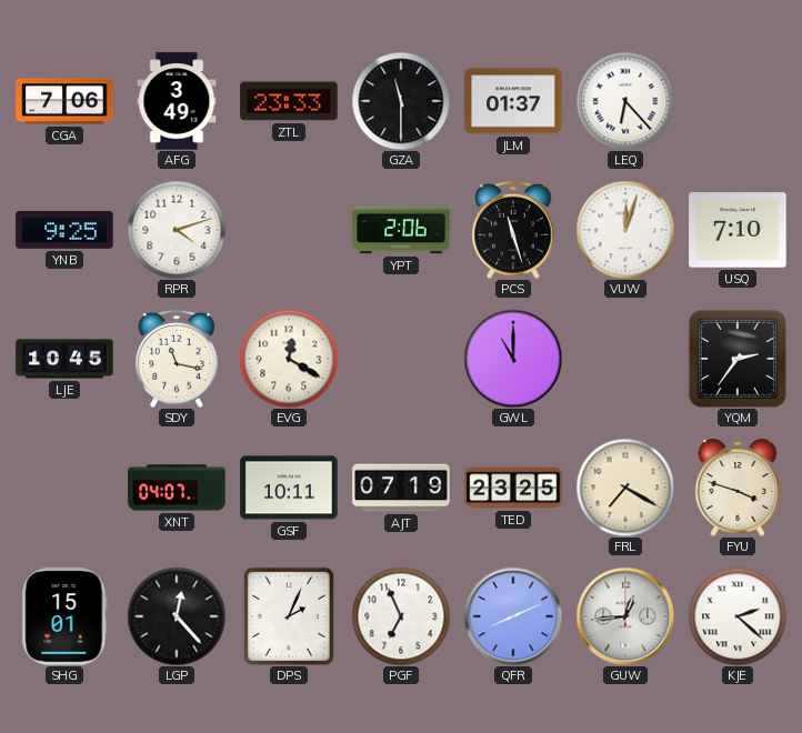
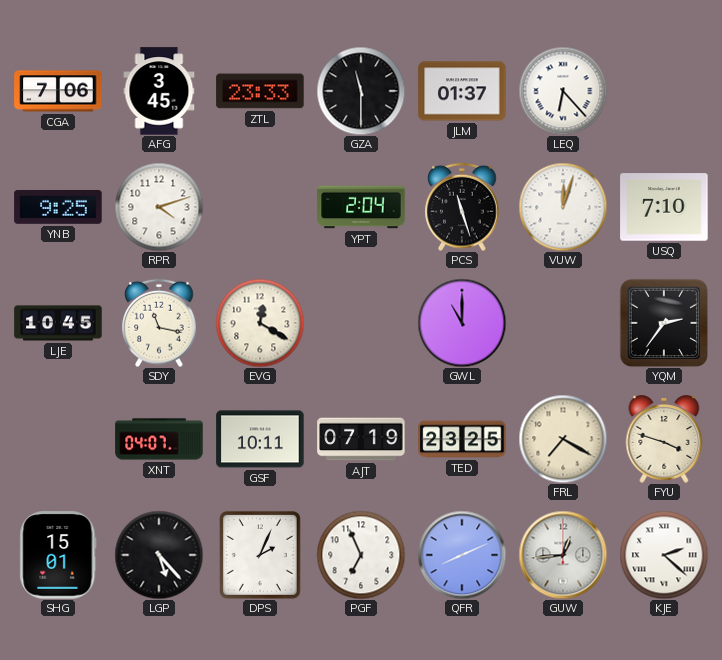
AFG: 3:49 -> 3:45
YPT: 2:06 -> 2:04
LGP: 12:23 -> 5:23
